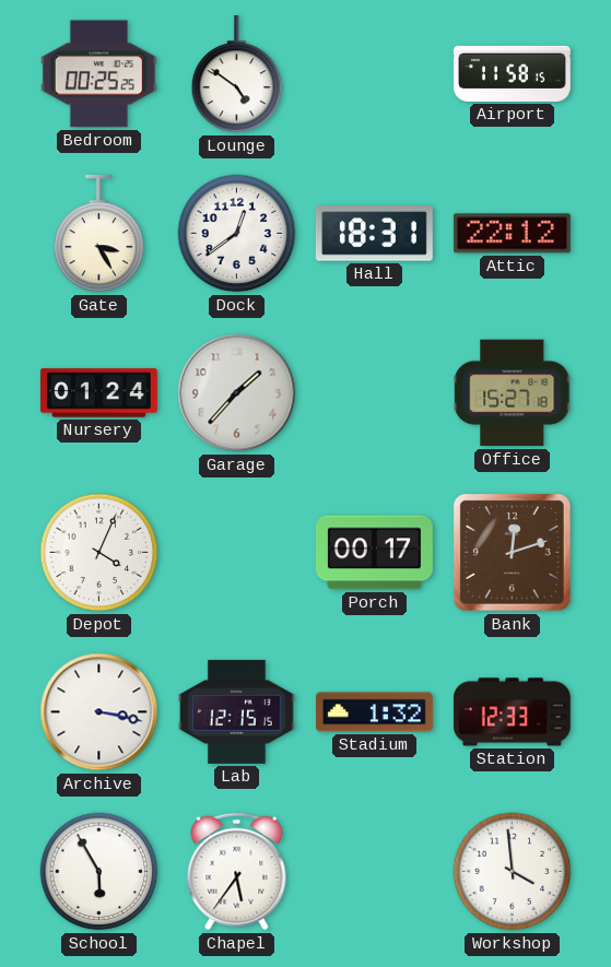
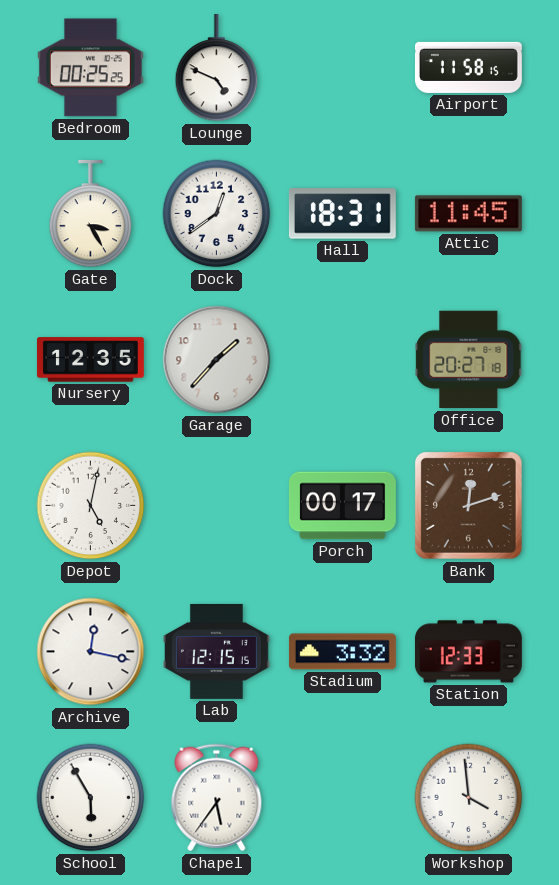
Lounge: 4:51 -> 4:49
Attic: 22:12 -> 11:45
Nursery: 01:24 -> 12:35
Office: 15:27 -> 20:27
Depot: 4:04 -> 5:02
Archive: 3:17 -> 12:17
Stadium: 1:32 -> 3:32
